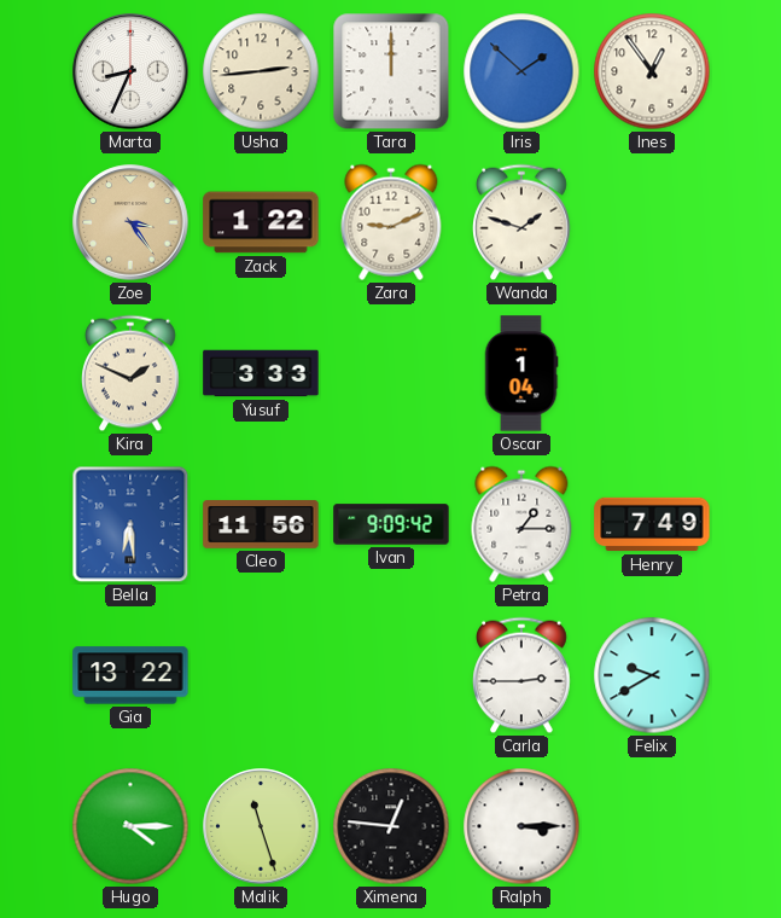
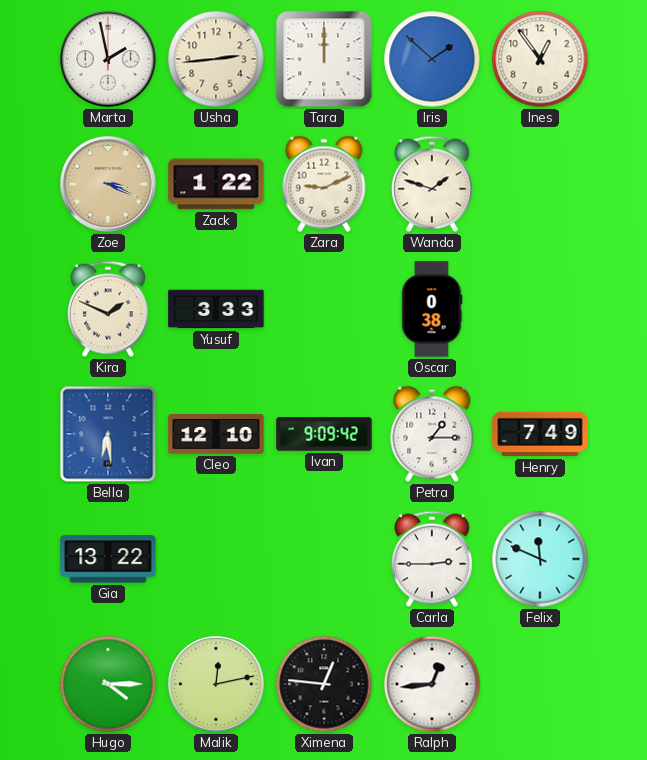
Marta: 8:34 -> 1:58
Zoe: 3:24 -> 3:19
Oscar: 1:04 -> 0:38
Cleo: 11:56 -> 12:10
Felix: 9:40 -> 11:49
Malik: 11:27 -> 12:13
Ralph: 3:15 -> 12:44
